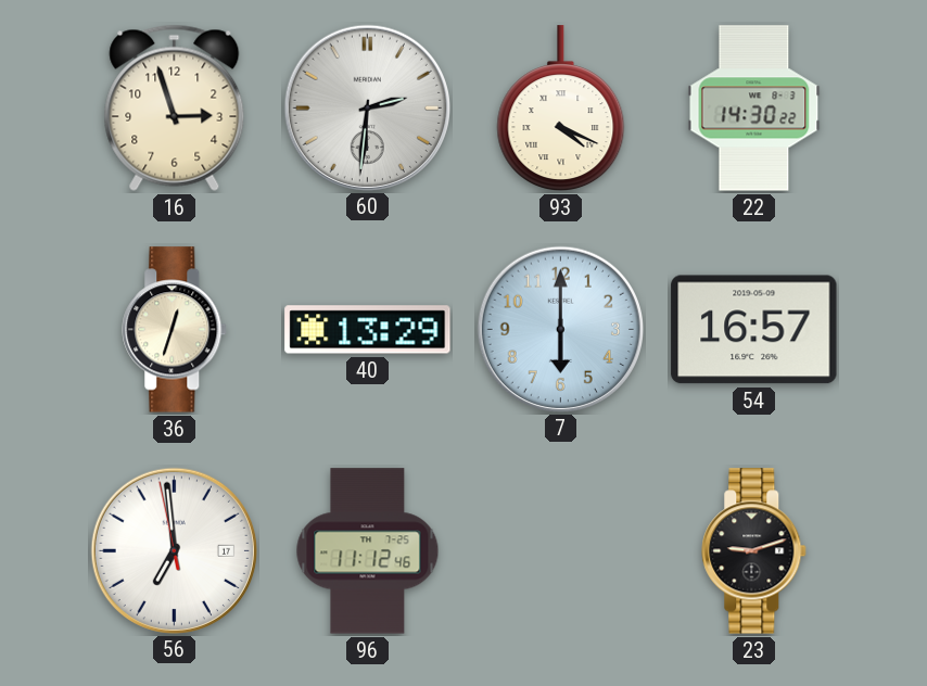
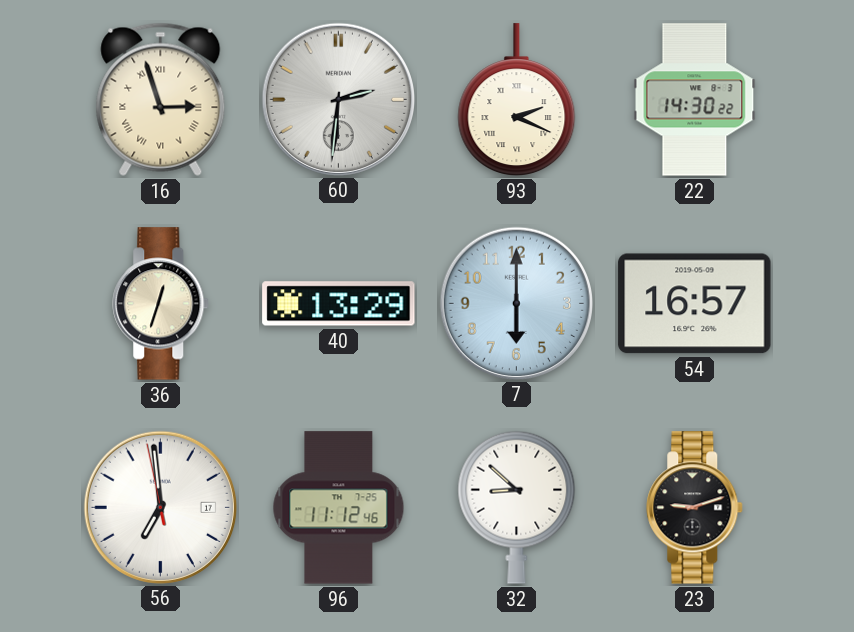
16 numerals: Arabic -> Roman
93: 4:19 -> 2:19
32: none -> 8:52
